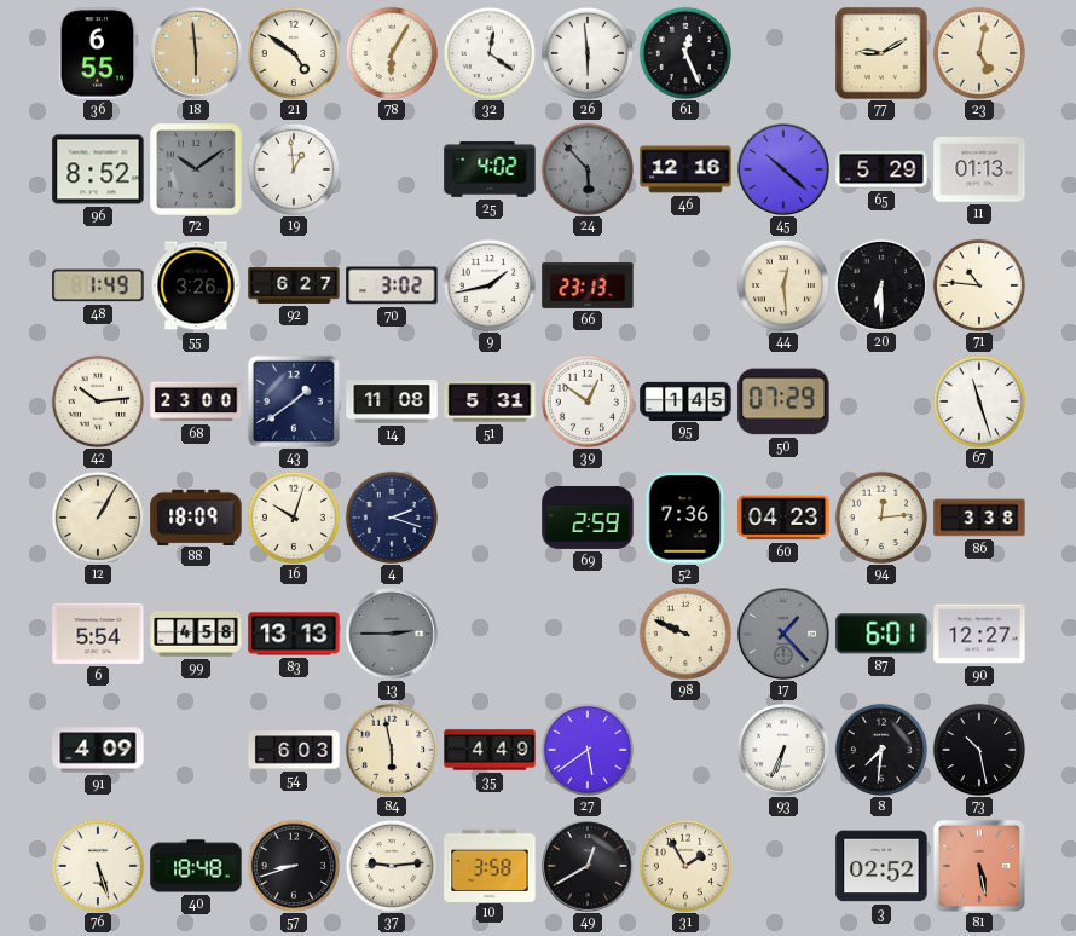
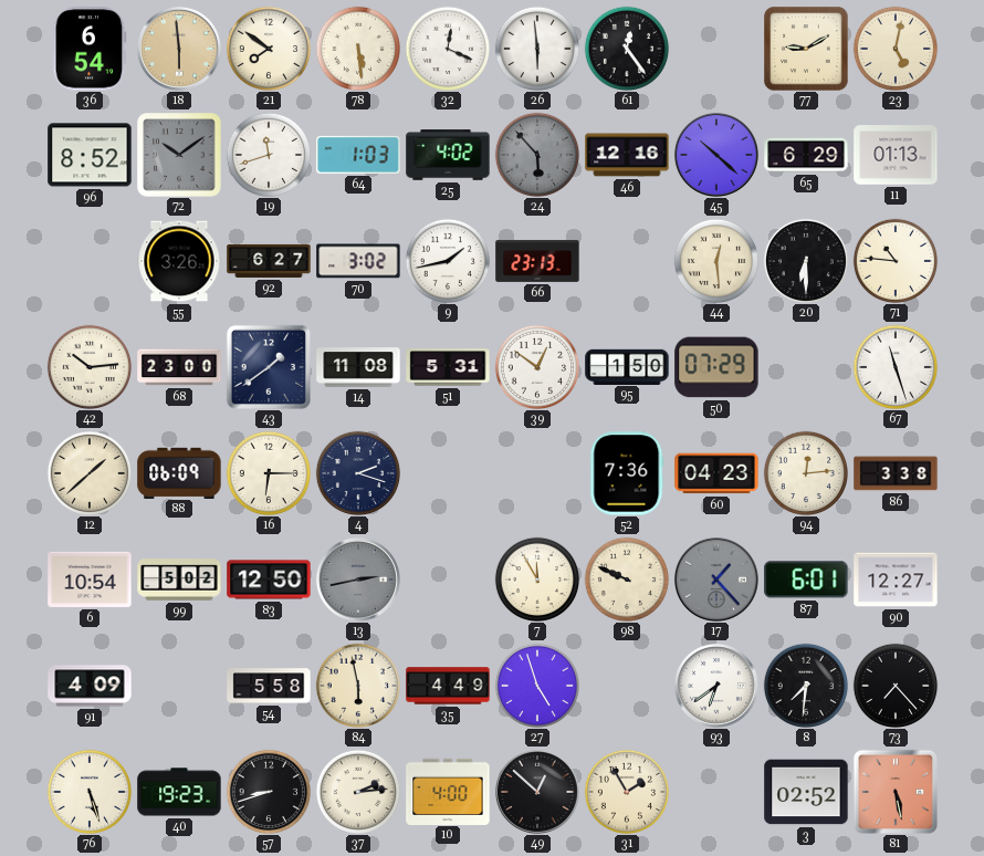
36: 6:55 -> 6:54
21: 4:51 -> 7:51
78: 6:05 -> 5:29
32: 12:21 -> 12:19
61: 12:26 -> 12:24
19: 12:59 -> 11:42
64: none -> 1:03
65: 5:29 -> 6:29
48: 1:49 -> none
95: 1:45 -> 1:50
12: 1:05 -> 1:38
88: 18:09 -> 06:09
16: 10:03 -> 6:15
69: 2:59 -> none
6: 5:54 -> 10:54
99: 4:58 -> 5:02
83: 13:13 -> 12:50
13: 2:45 -> 2:43
7: none -> 11:55
54: 6:03 -> 5:58
27: 5:39 -> 4:57
93: 6:34 -> 6:39
73: 10:28 -> 7:23
40: 18:48 -> 19:23
37: 9:14 -> 2:14
10: 3:58 -> 4:00
49: 12:40 -> 12:52
